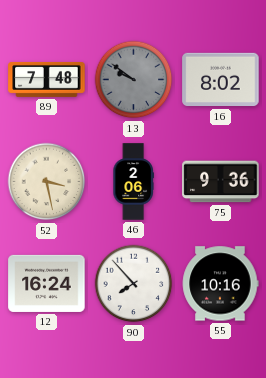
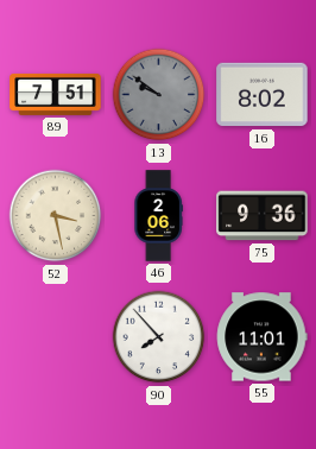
89: 7:48 -> 7:51
12: 16:24 -> none
55: 10:16 -> 11:01
